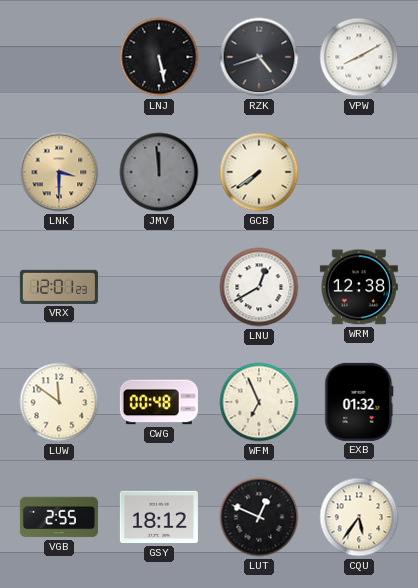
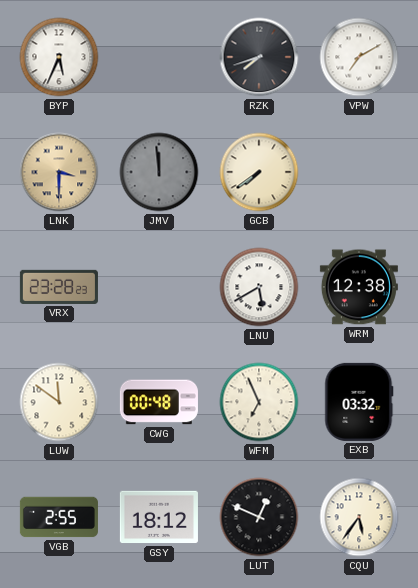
BYP: none -> 5:34
LNJ: 5:28 -> none
RZK: 4:42 -> 7:42
VPW: 8:10 -> 7:10
VRX: 12:01 -> 23:28
LNU: 12:40 -> 5:40
EXB: 01:32 -> 03:32
